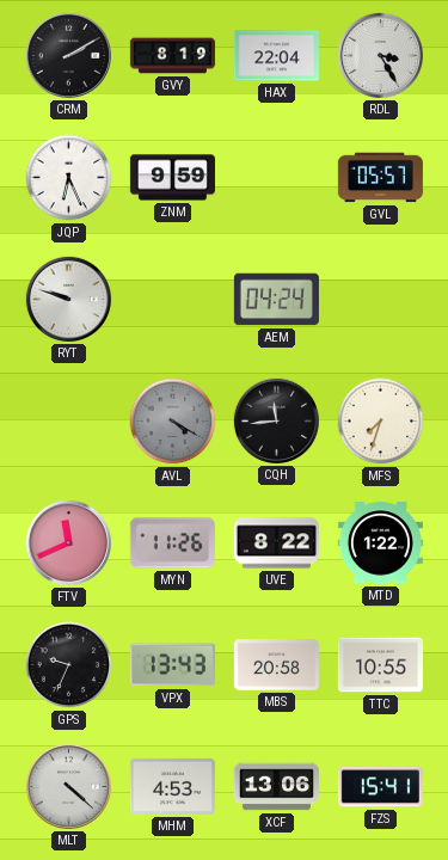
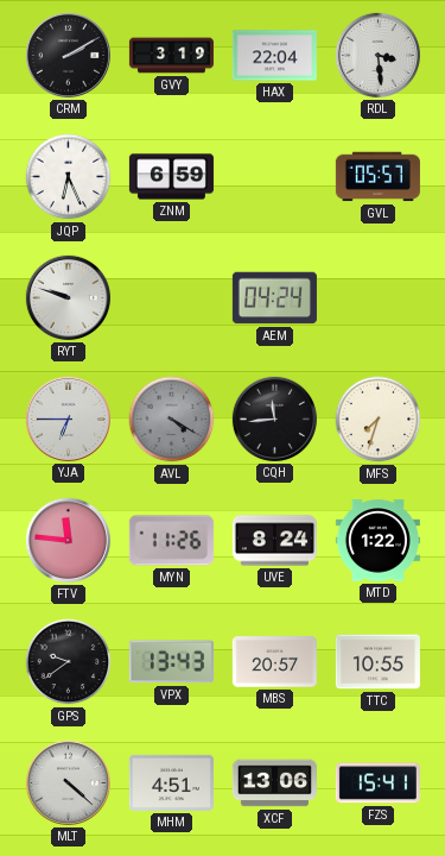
GVY: 8:19 -> 3:19
RDL: 3:25 -> 3:29
ZNM: 9:59 -> 6:59
YJA: none -> 6:45
FTV: 11:41 -> 11:46
UVE: 8:22 -> 8:24
GPS: 9:34 -> 9:39
MBS: 20:58 -> 20:57
MHM: 4:53 -> 4:51
